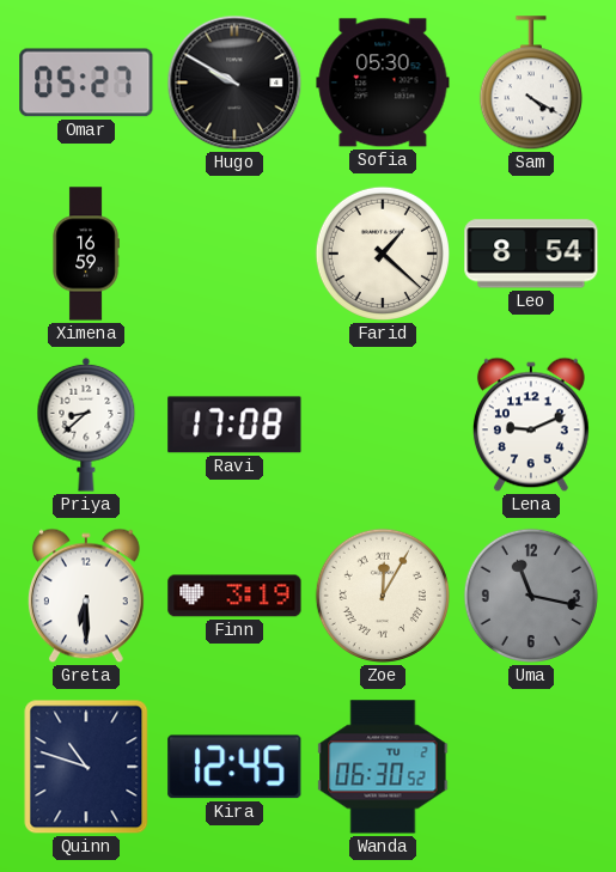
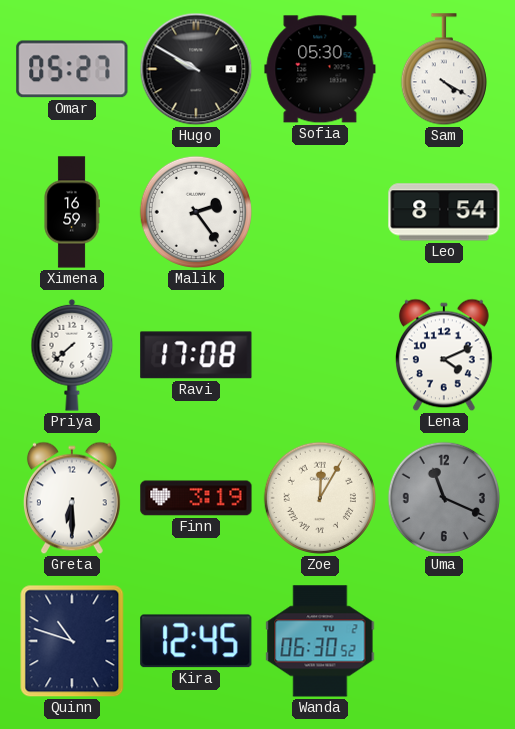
Malik: none -> 2:24
Farid: 1:22 -> none
Priya: 8:38 -> 7:38
Lena: 9:11 -> 4:11
Uma: 11:17 -> 11:19
